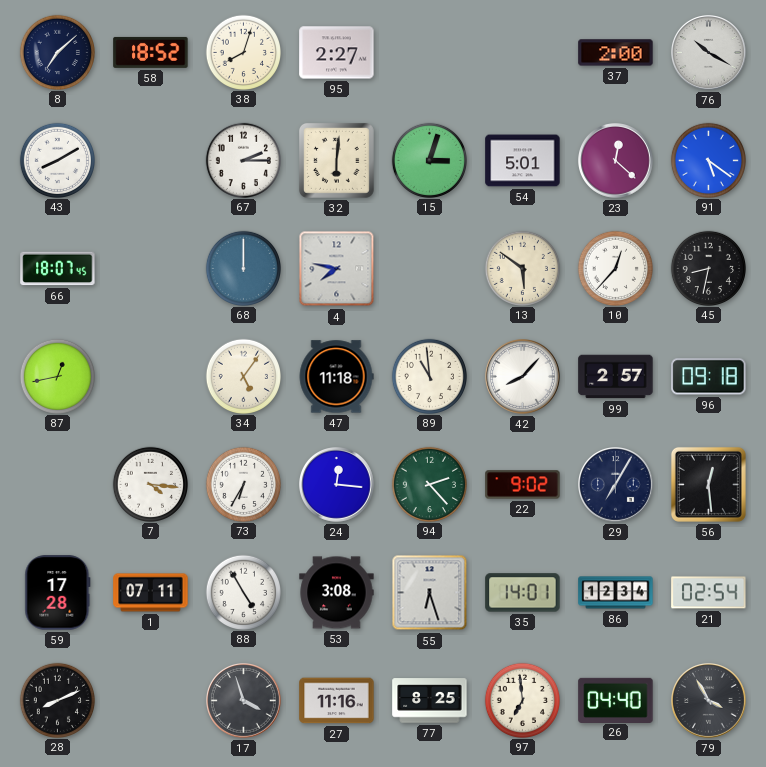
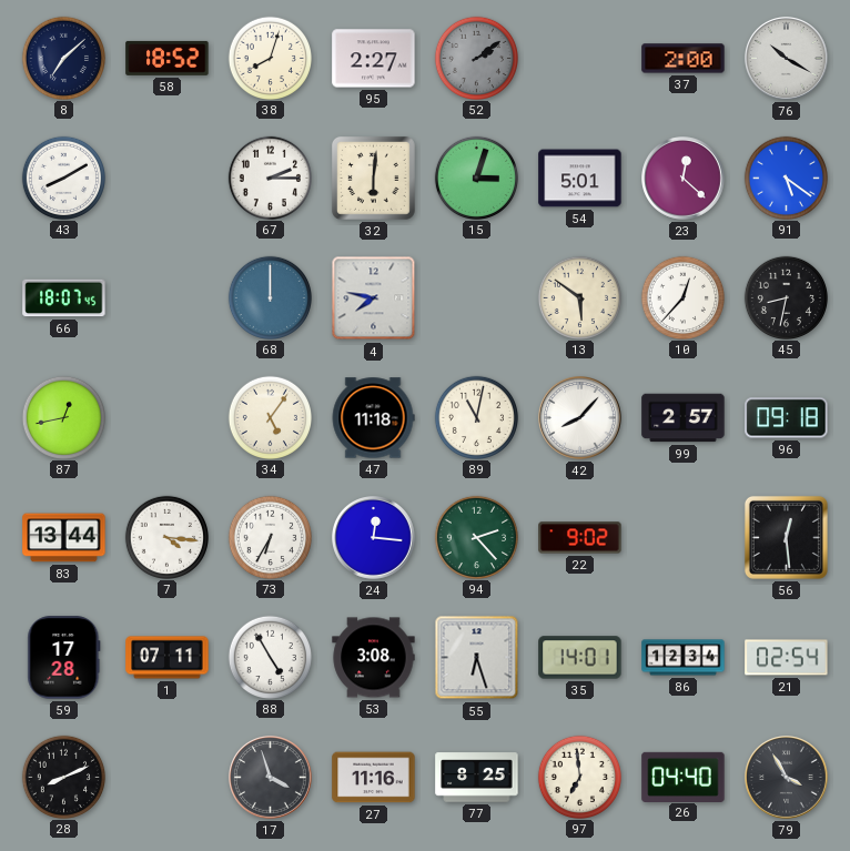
52: none -> 2:09
89: 10:59 -> 11:02
83: none -> 13:44
29: 7:05 -> none
